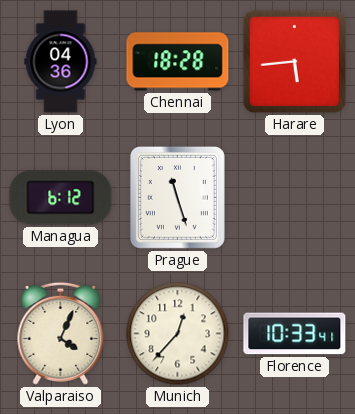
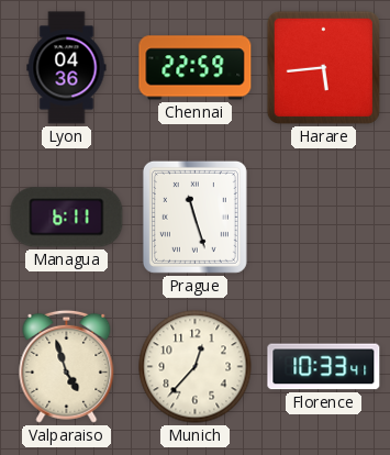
Chennai: 18:28 -> 22:59
Managua: 6:12 -> 6:11
Valparaiso: 4:04 -> 4:57
